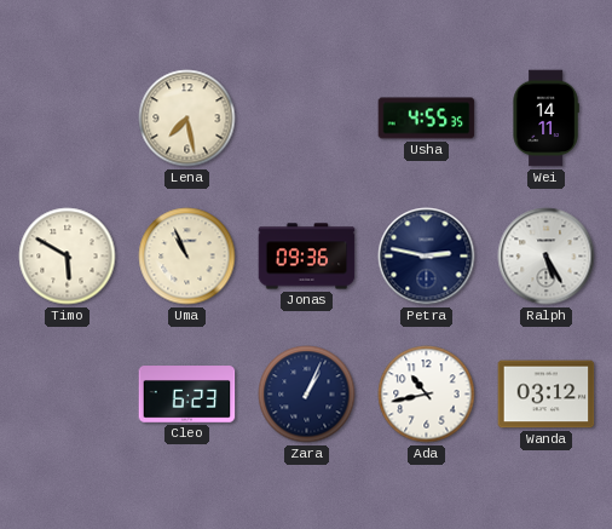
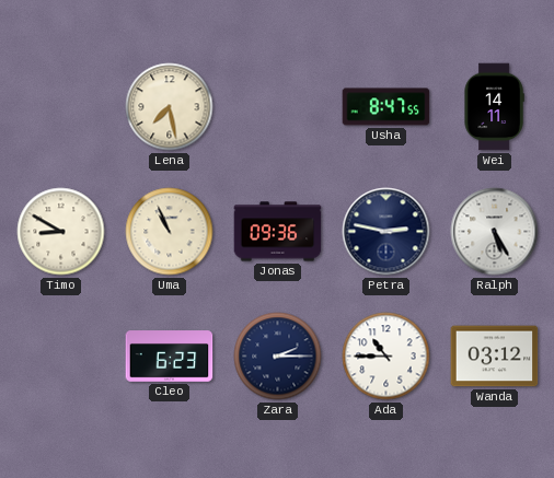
Usha: 4:55 -> 8:47
Timo: 5:50 -> 8:50
Zara: 1:04 -> 2:15
Ada: 10:43 -> 10:45
